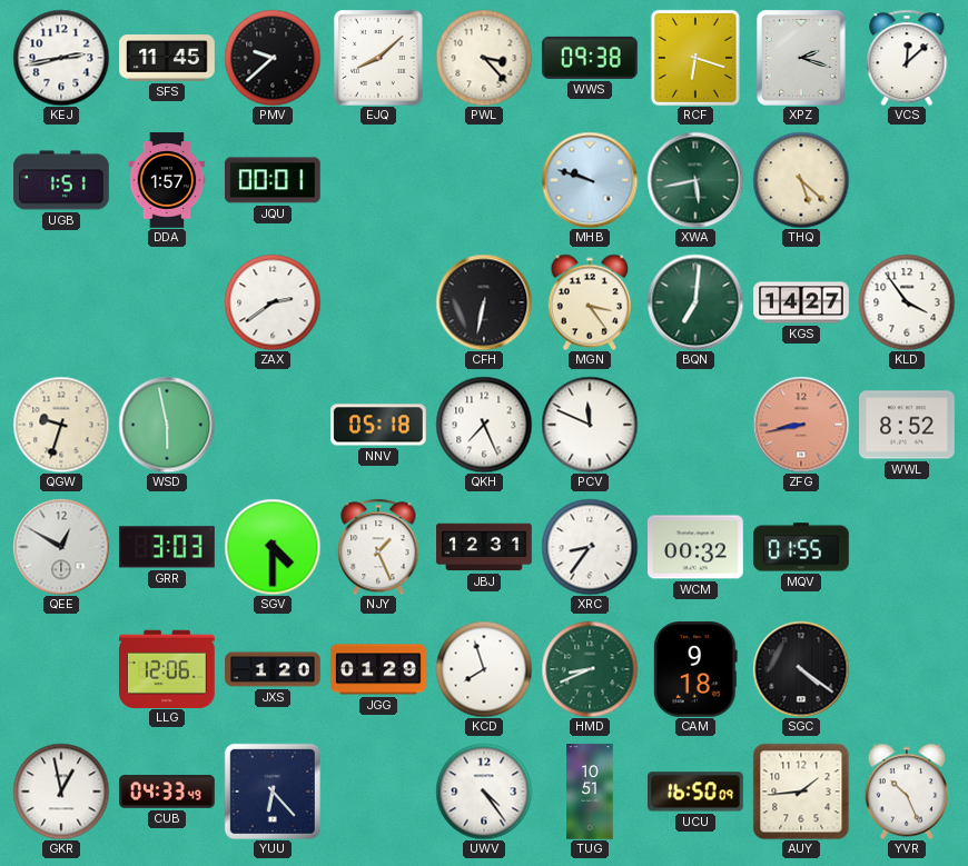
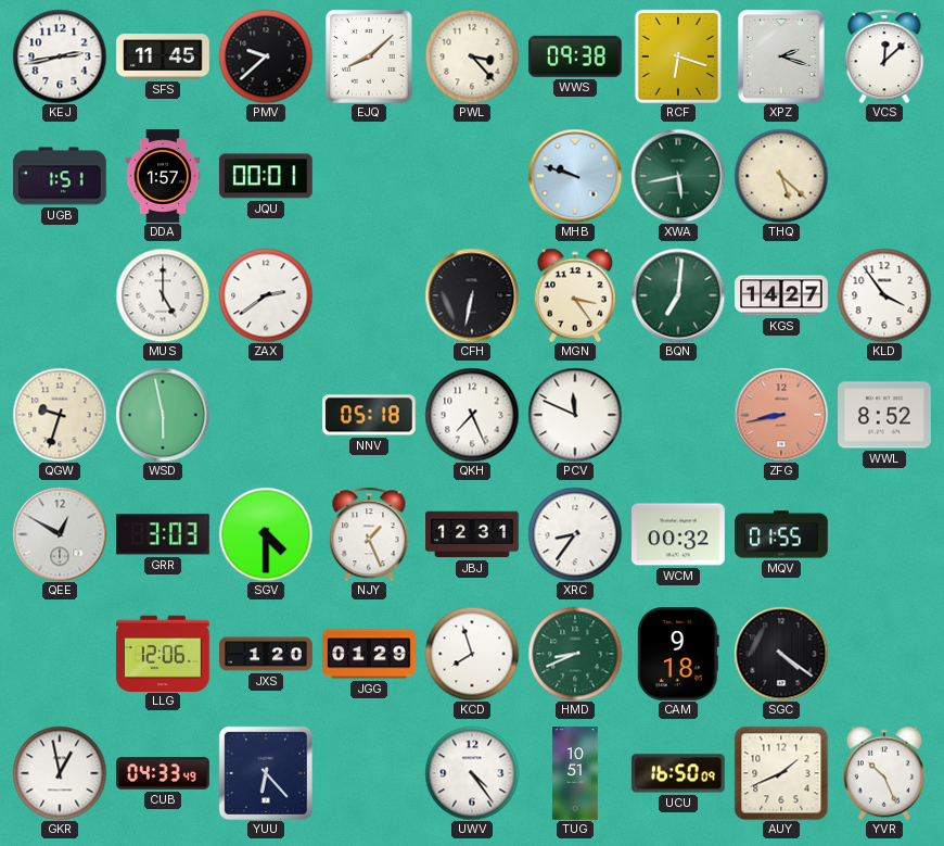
MUS: none -> 5:00
AUY: 1:44 -> 1:41
